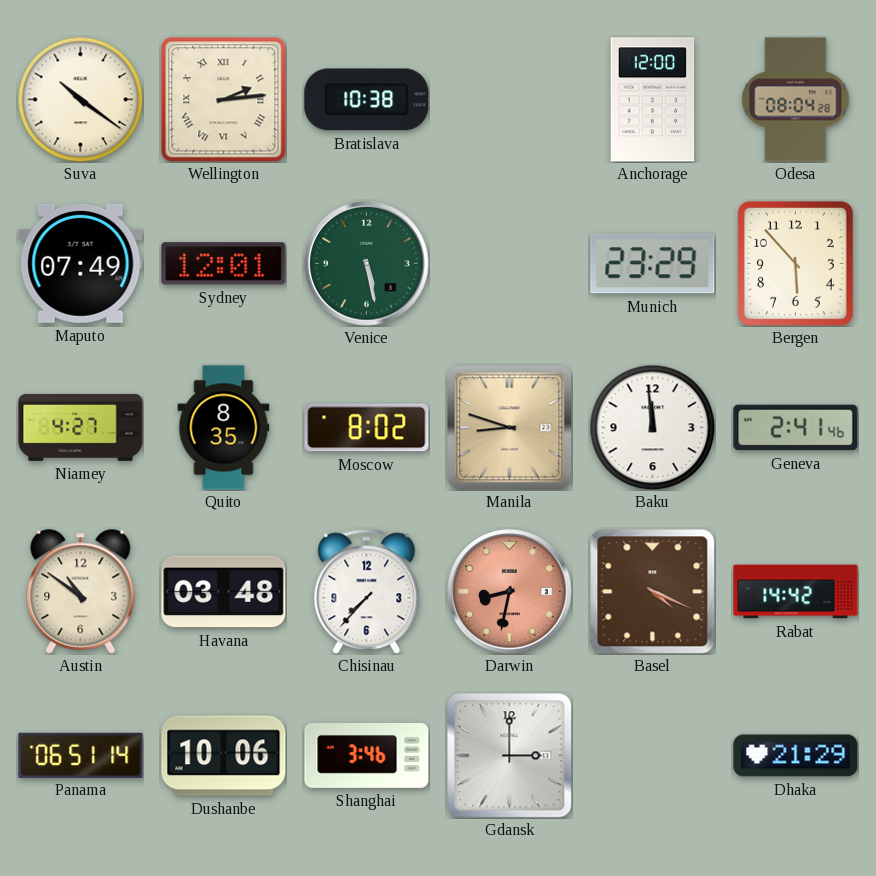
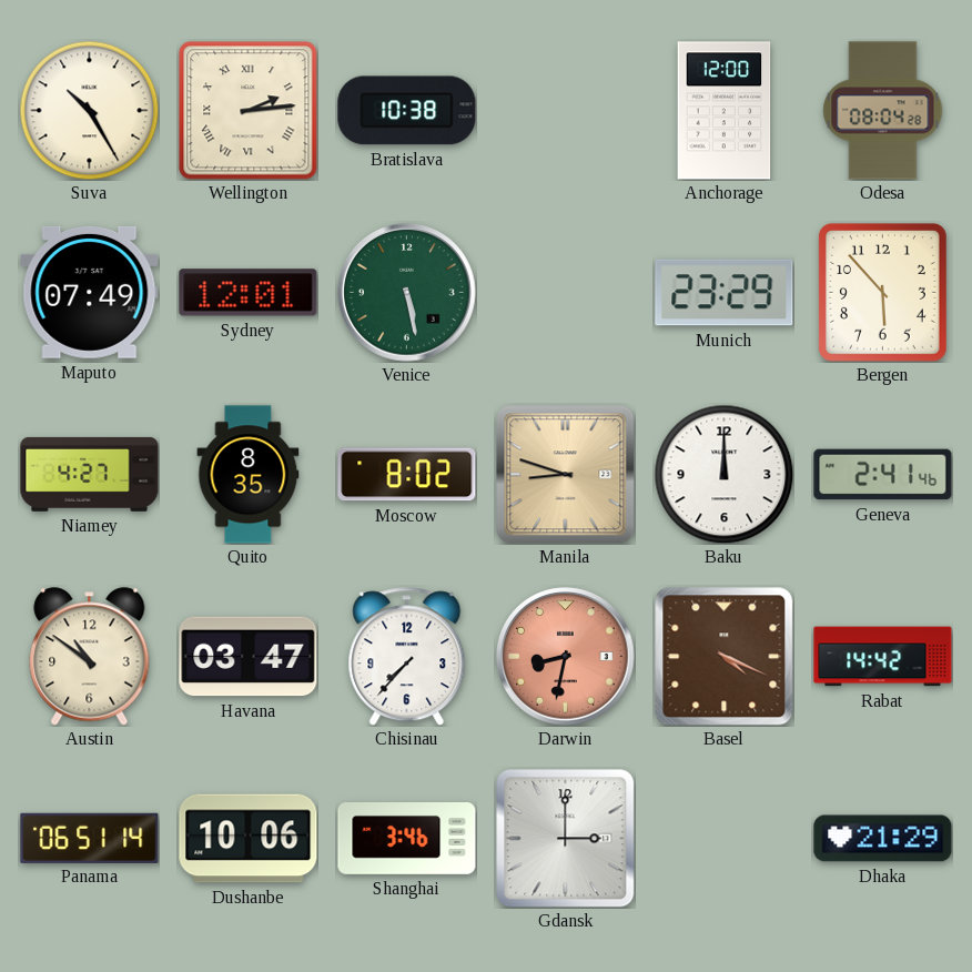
Suva: 10:21 -> 10:25
Baku: 11:59 -> 12:00
Havana: 03:48 -> 03:47
